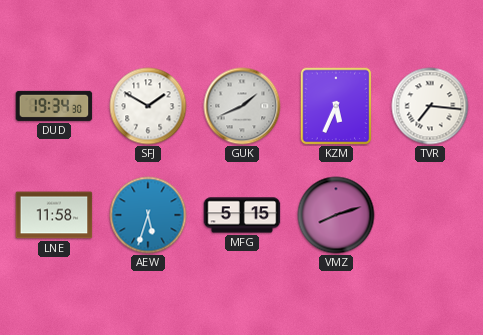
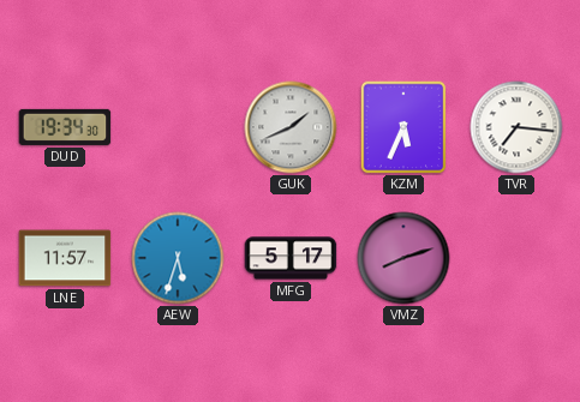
SFJ: 1:50 -> none
LNE: 11:58 -> 11:57
MFG: 5:15 -> 5:17
